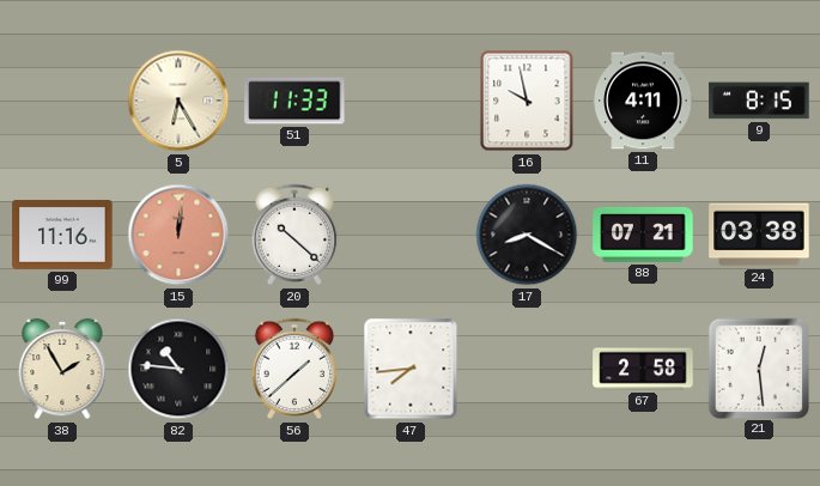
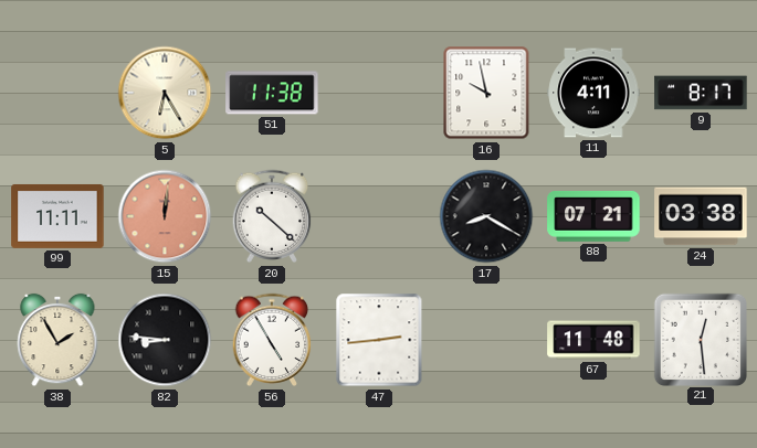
51: 11:33 -> 11:38
9: 8:15 -> 8:17
99: 11:16 -> 11:11
82: 10:46 -> 8:46
56: 1:38 -> 4:55
47: 7:44 -> 2:44
67: 2:58 -> 11:48
